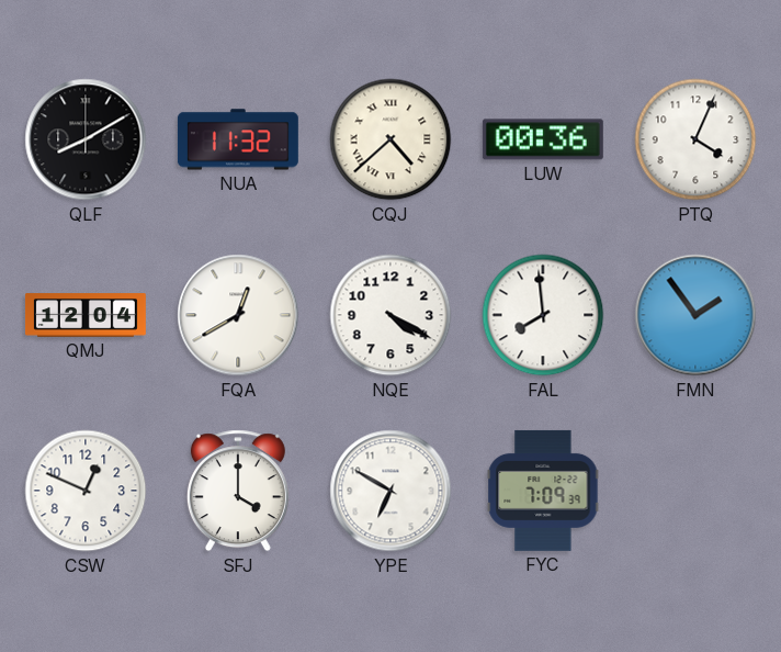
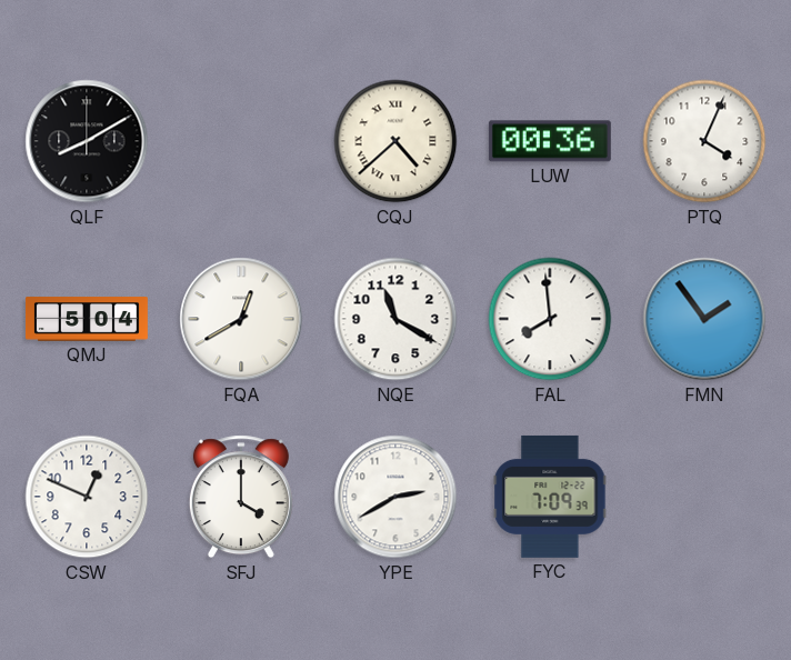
NUA: 11:32 -> none
QMJ: 12:04 -> 5:04
NQE: 4:20 -> 11:20
YPE: 6:50 -> 2:40
